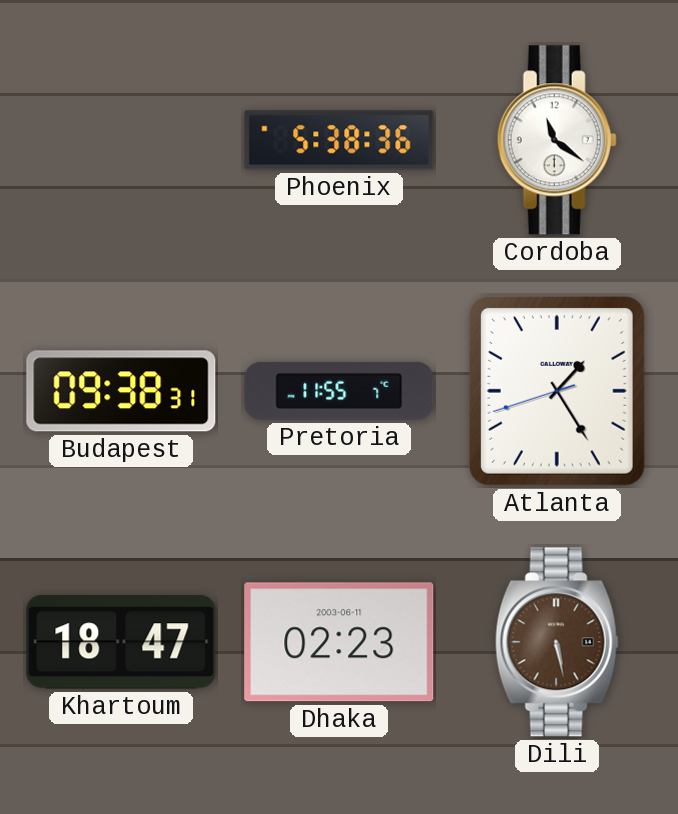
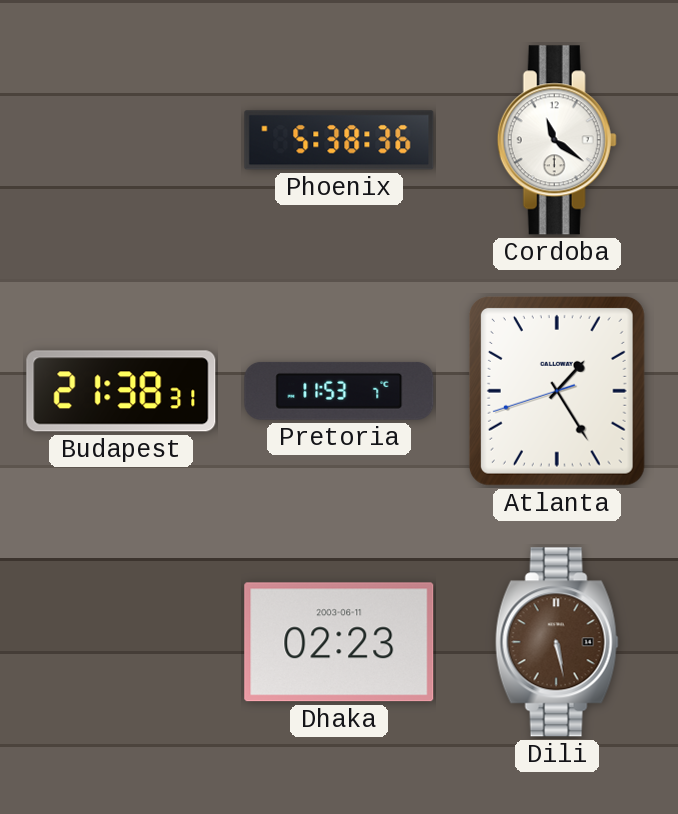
Budapest: 09:38 -> 21:38
Pretoria: 11:55 -> 11:53
Khartoum: 18:47 -> none
